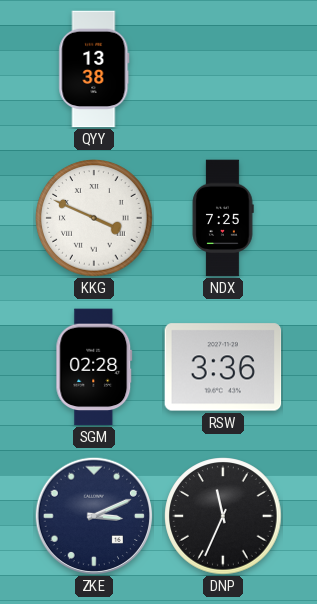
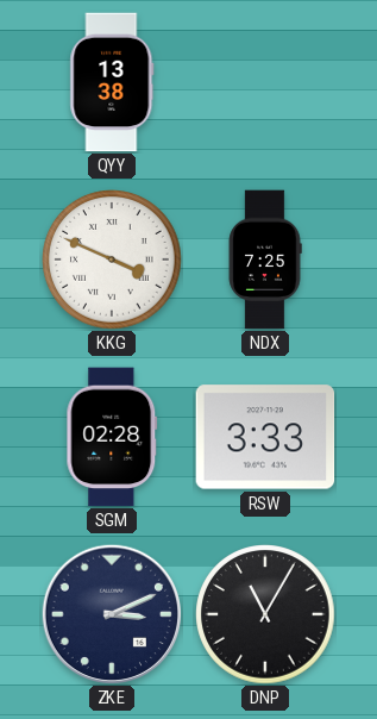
RSW: 3:36 -> 3:33
DNP: 11:34 -> 11:05
